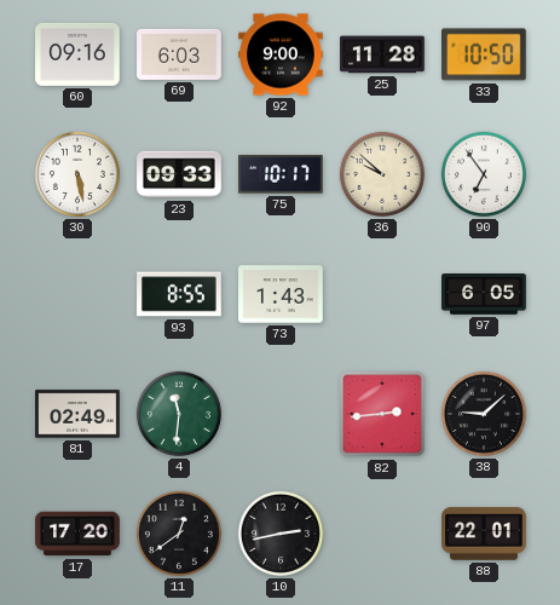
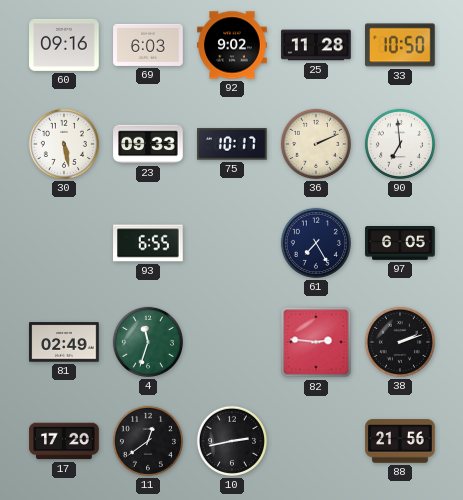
92: 9:00 -> 9:02
36: 9:52 -> 2:11
90: 6:54 -> 6:59
93: 8:55 -> 6:55
73: 1:43 -> none
61: none -> 7:25
4: 11:31 -> 11:33
82: 2:44 -> 2:46
38: 9:08 -> 2:12
88: 22:01 -> 21:56
